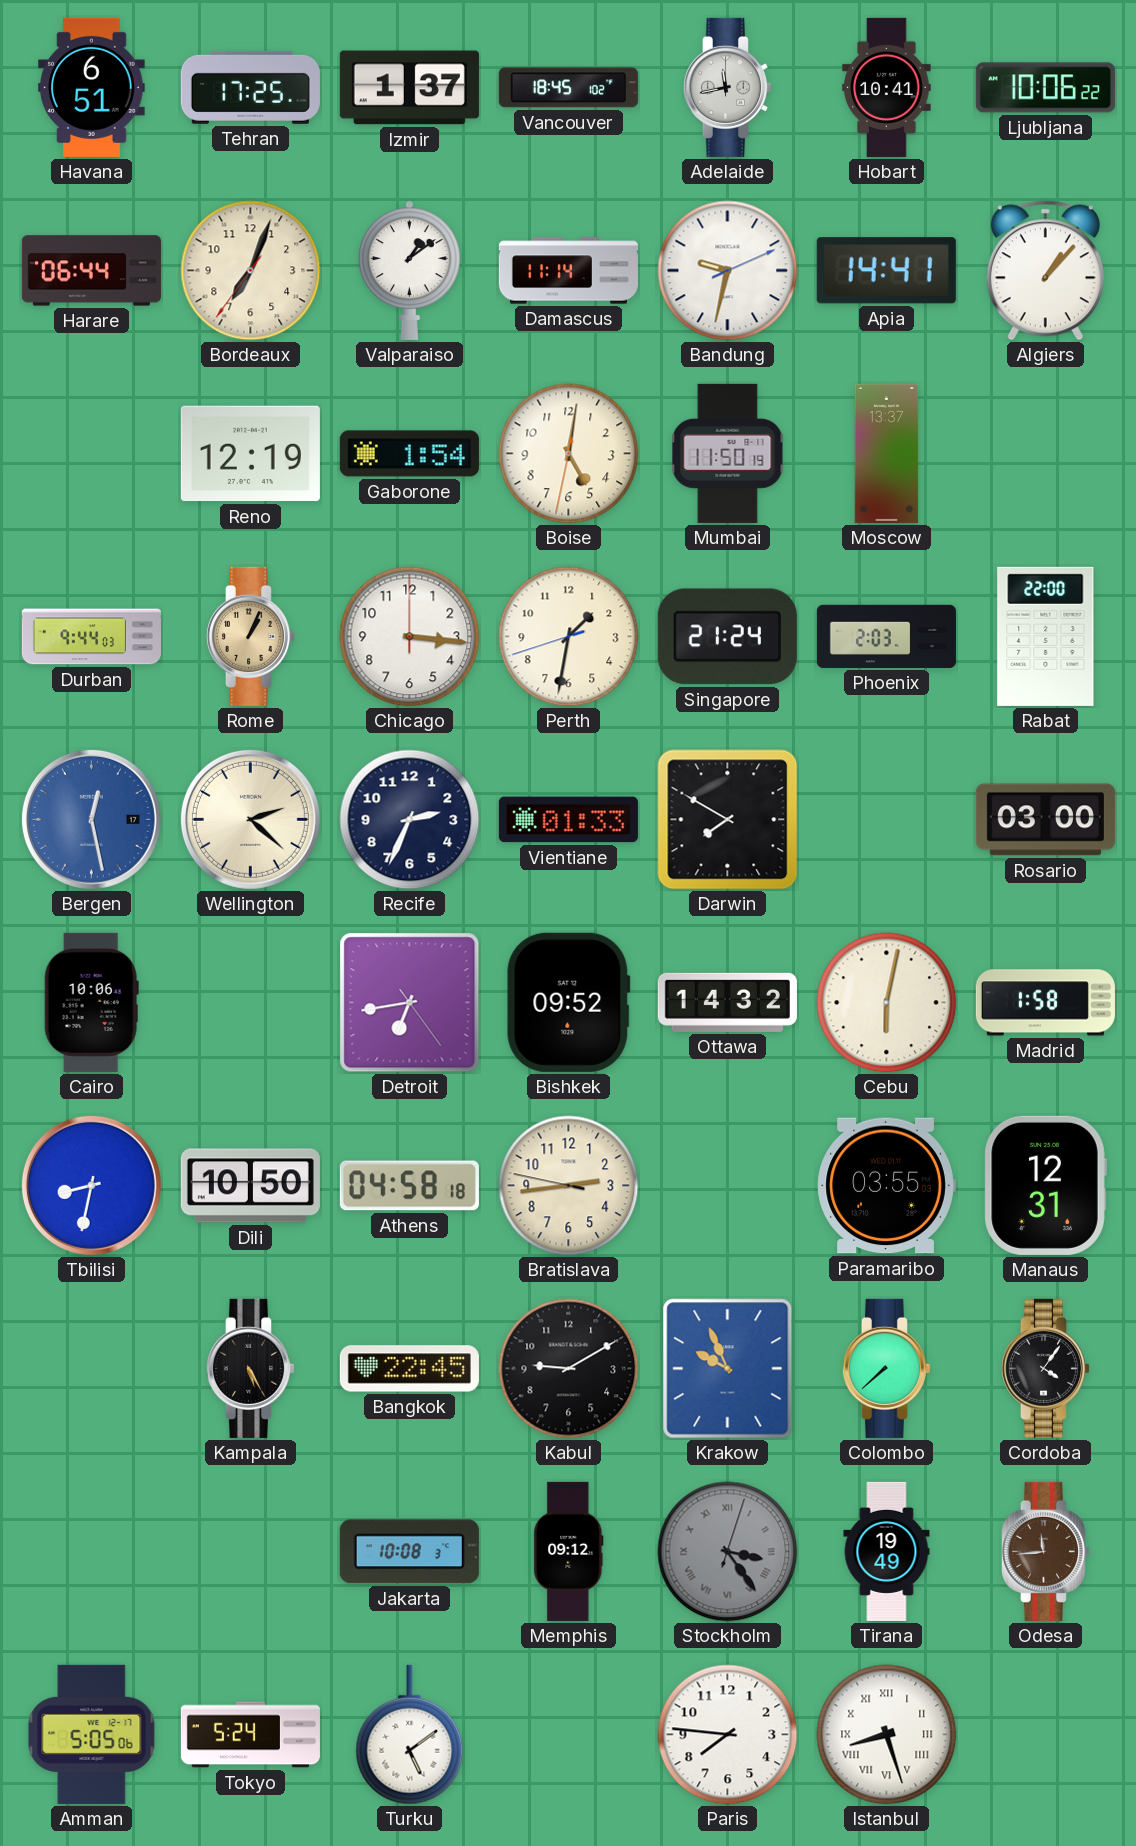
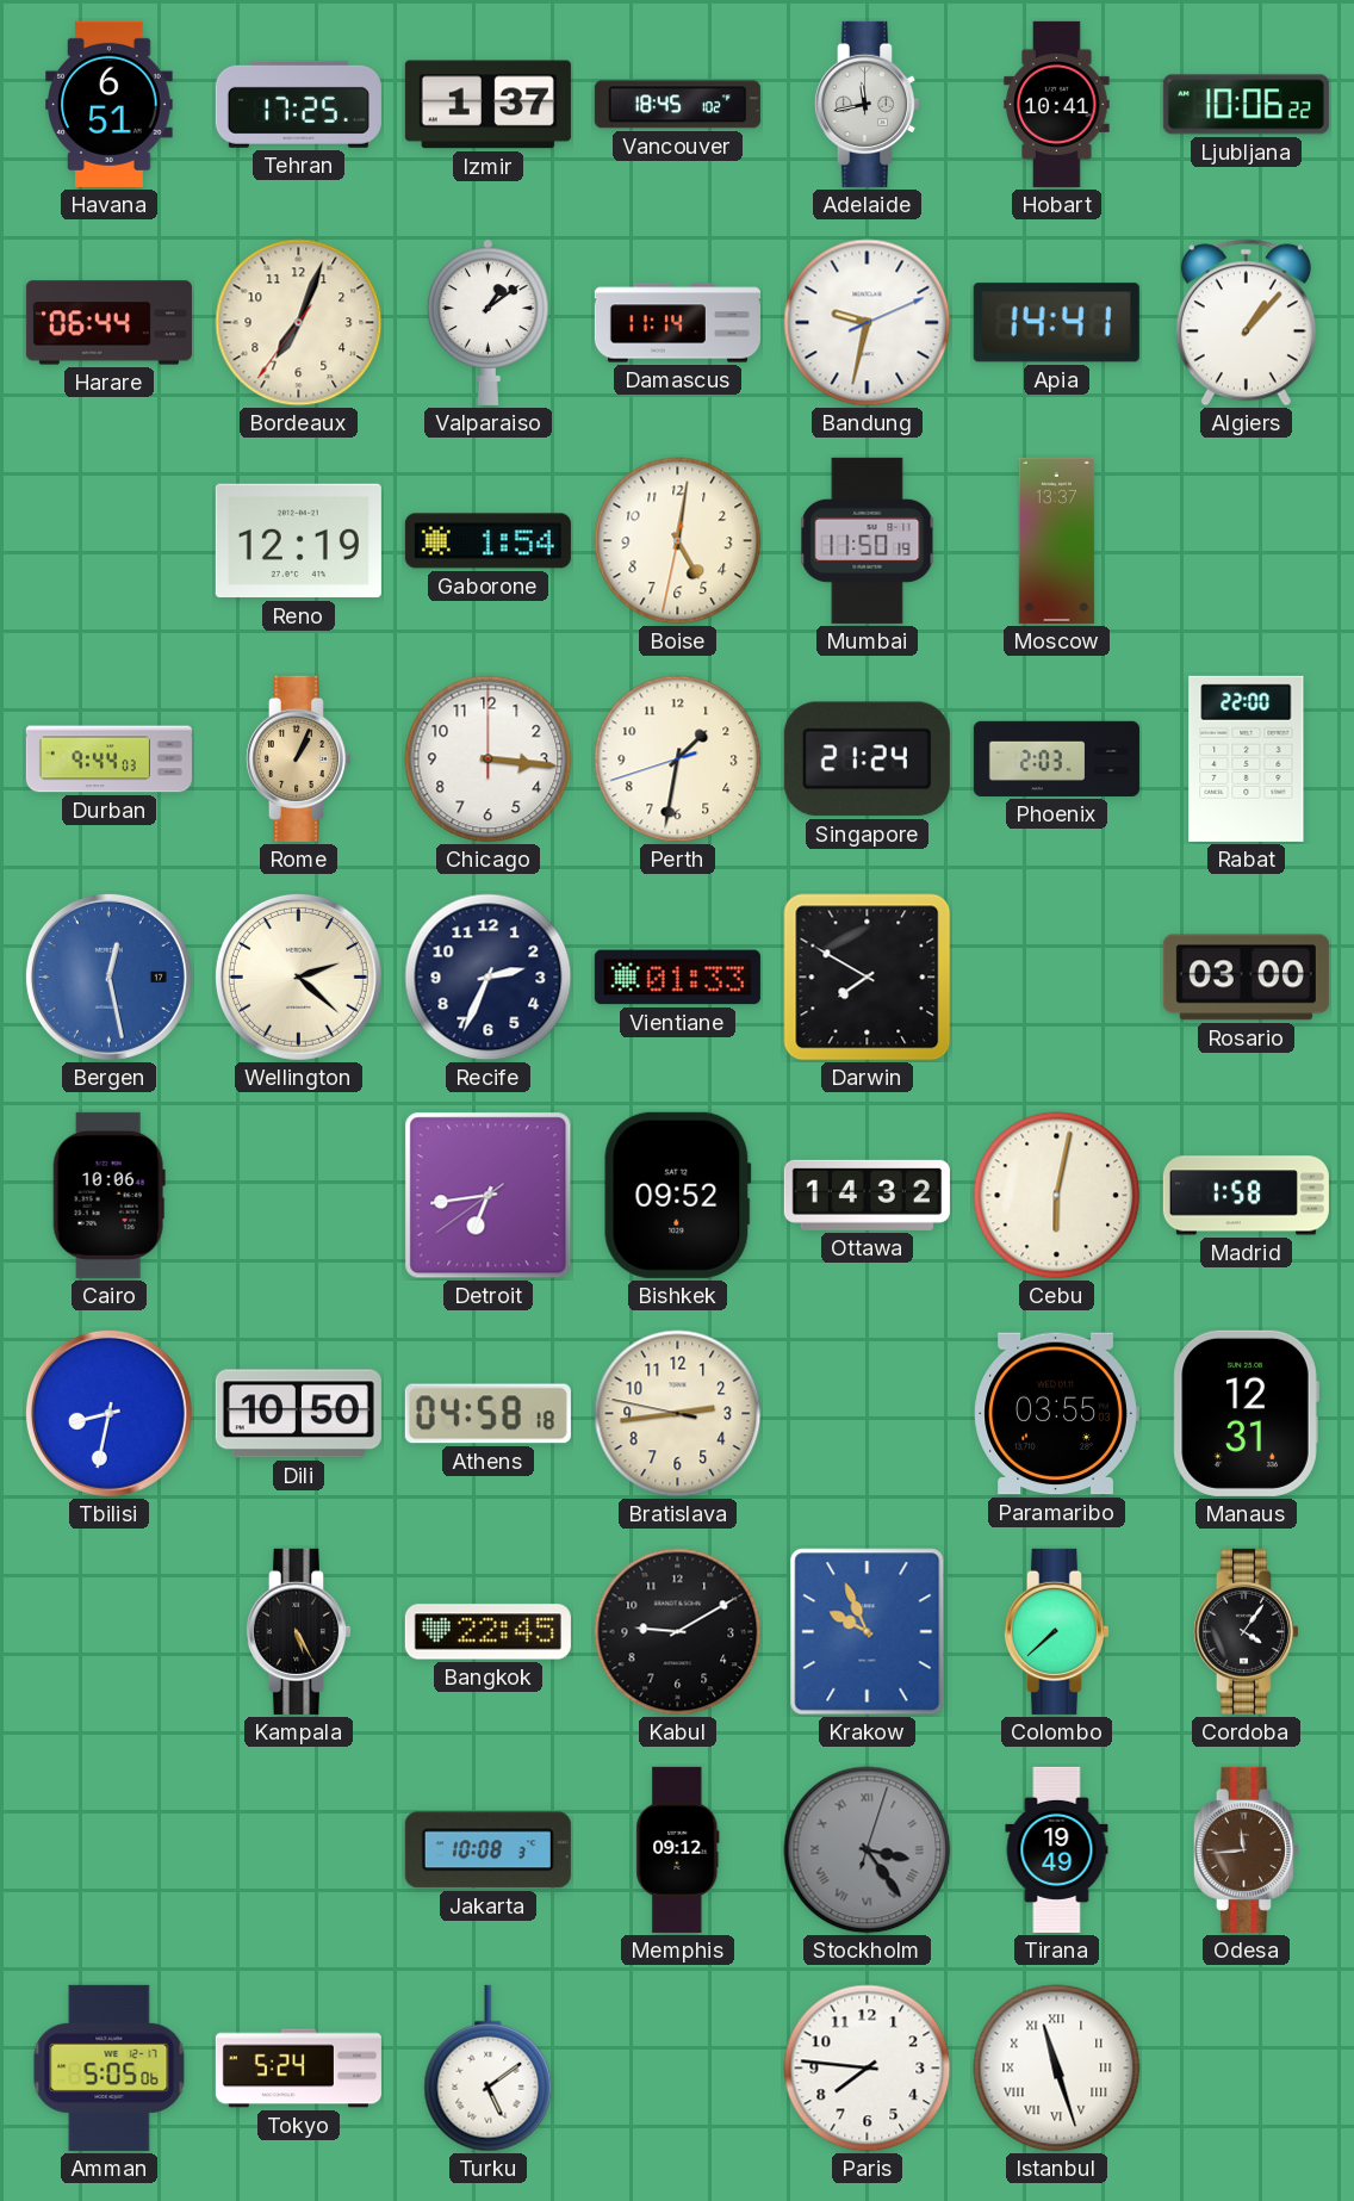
Detroit: 6:43:24 -> 6:43:39
Istanbul: 8:27 -> 11:27
